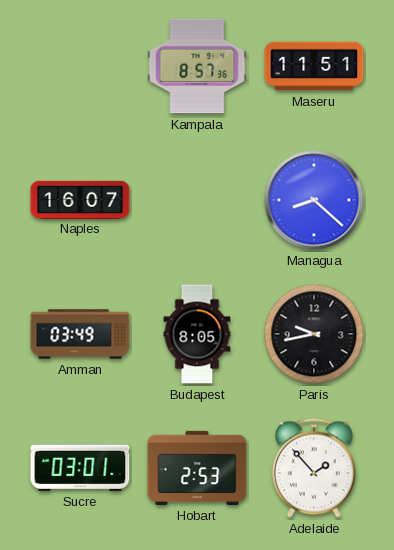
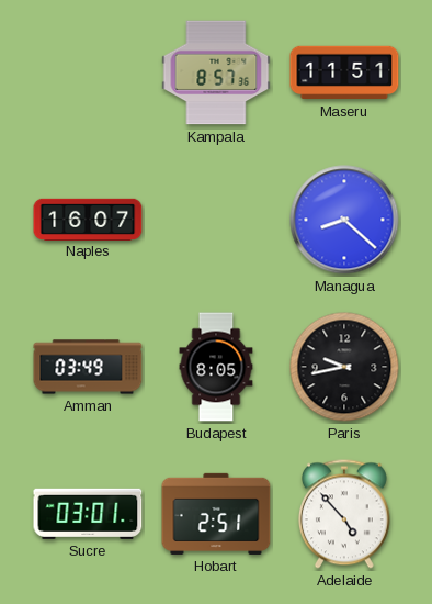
Hobart: 2:53 -> 2:51
Adelaide: 1:53 -> 4:53
